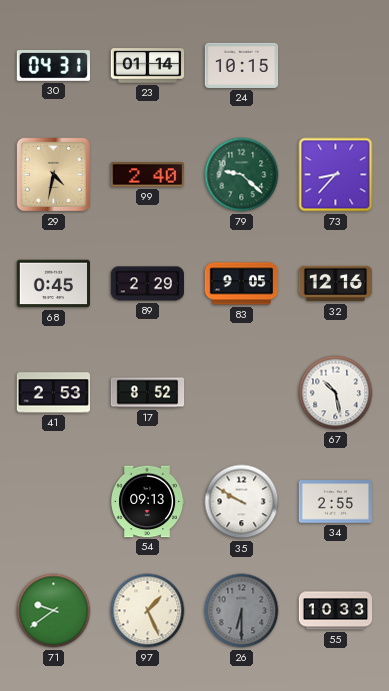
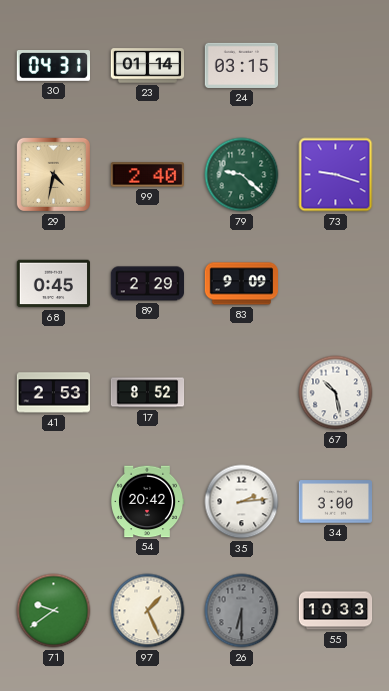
24: 10:15 -> 03:15
73: 8:37 -> 9:18
83: 9:05 -> 9:09
32: 12:16 -> none
54: 09:13 -> 20:42
35: 9:50 -> 2:14
34: 2:55 -> 3:00
